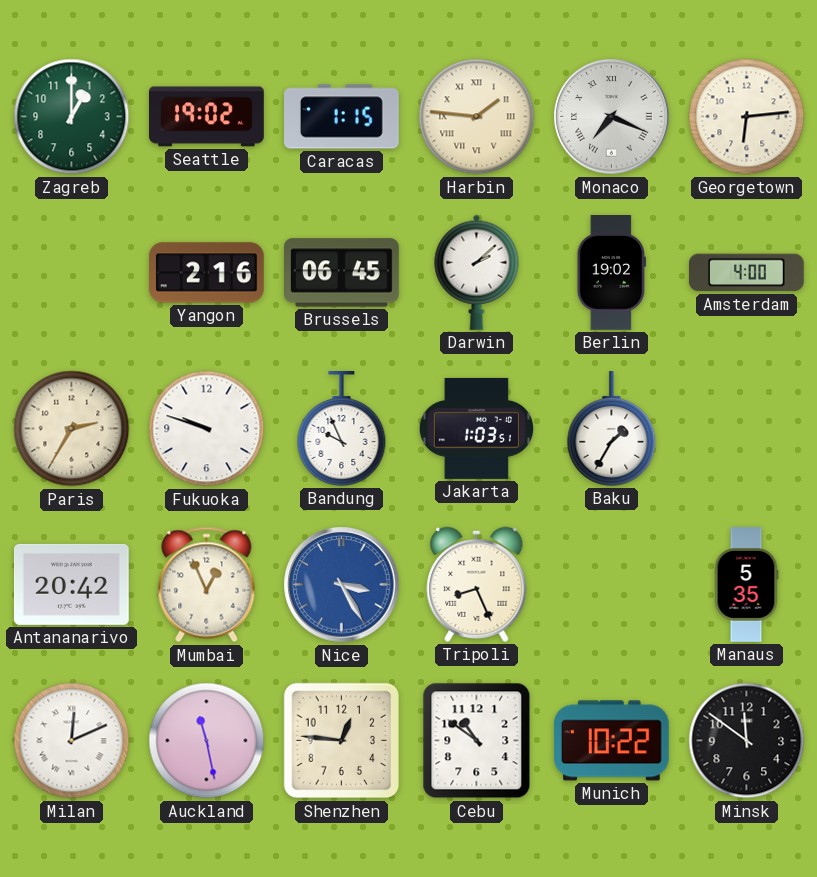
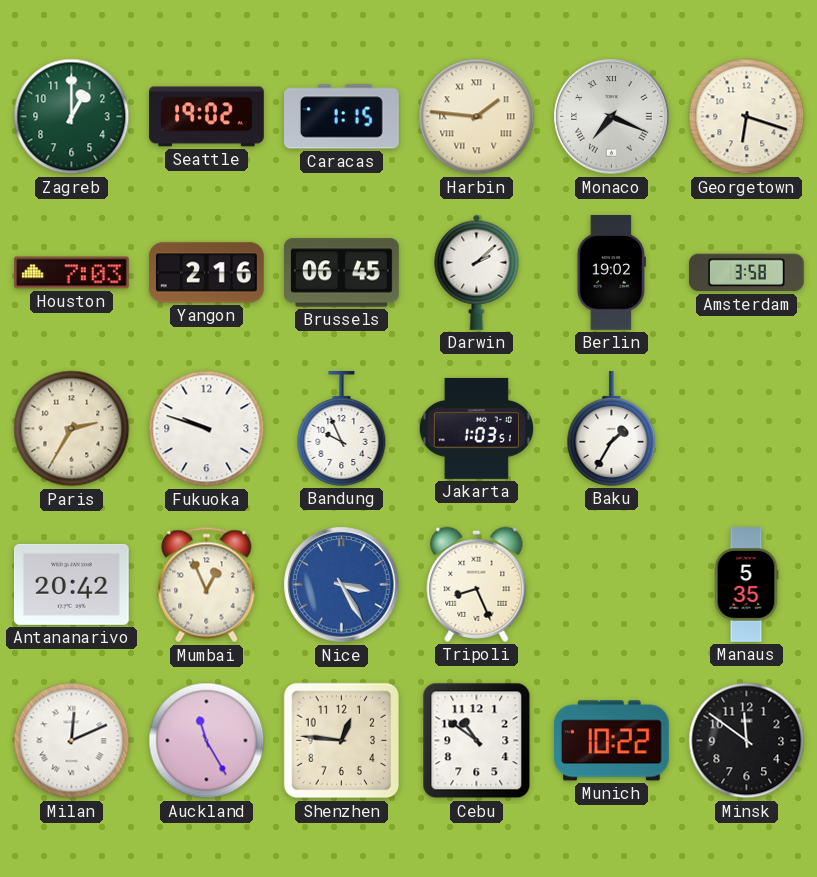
Georgetown: 6:14 -> 6:18
Houston: none -> 7:03
Amsterdam: 4:00 -> 3:58
Auckland: 11:28 -> 11:25
